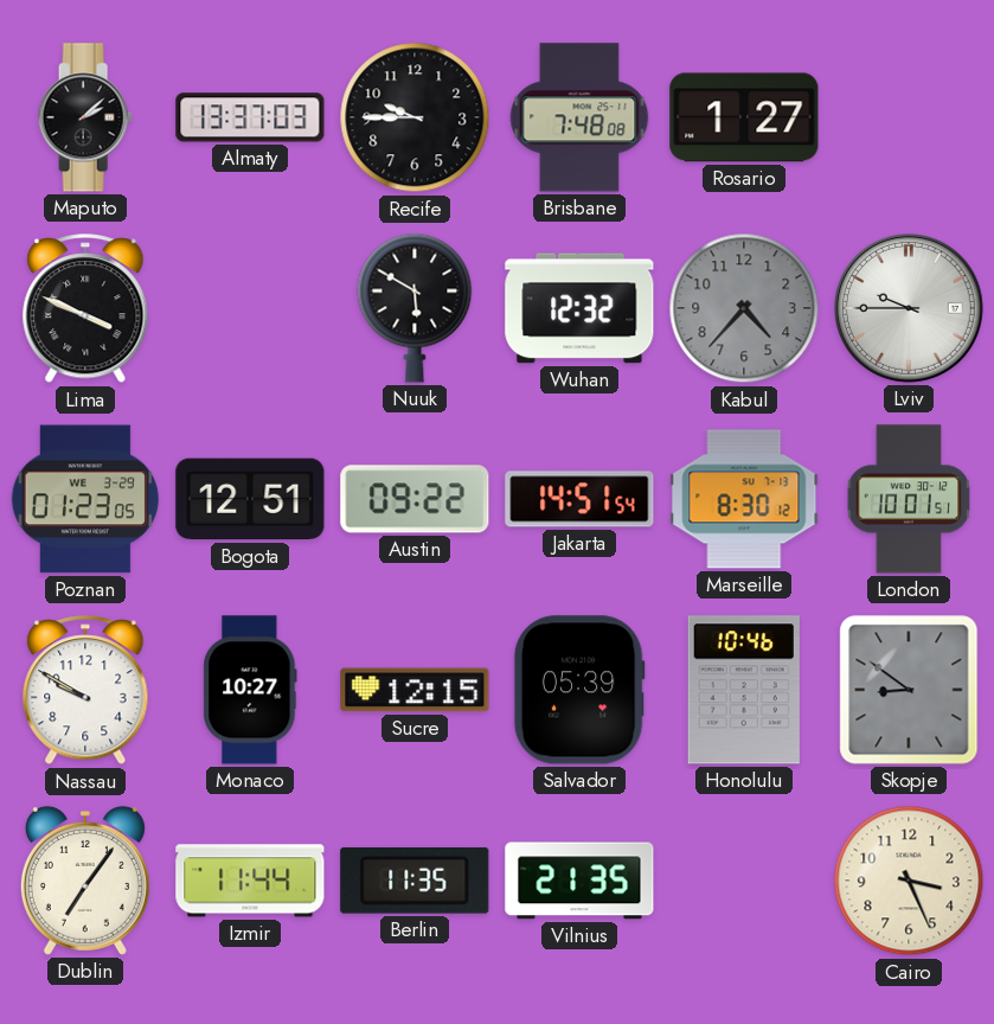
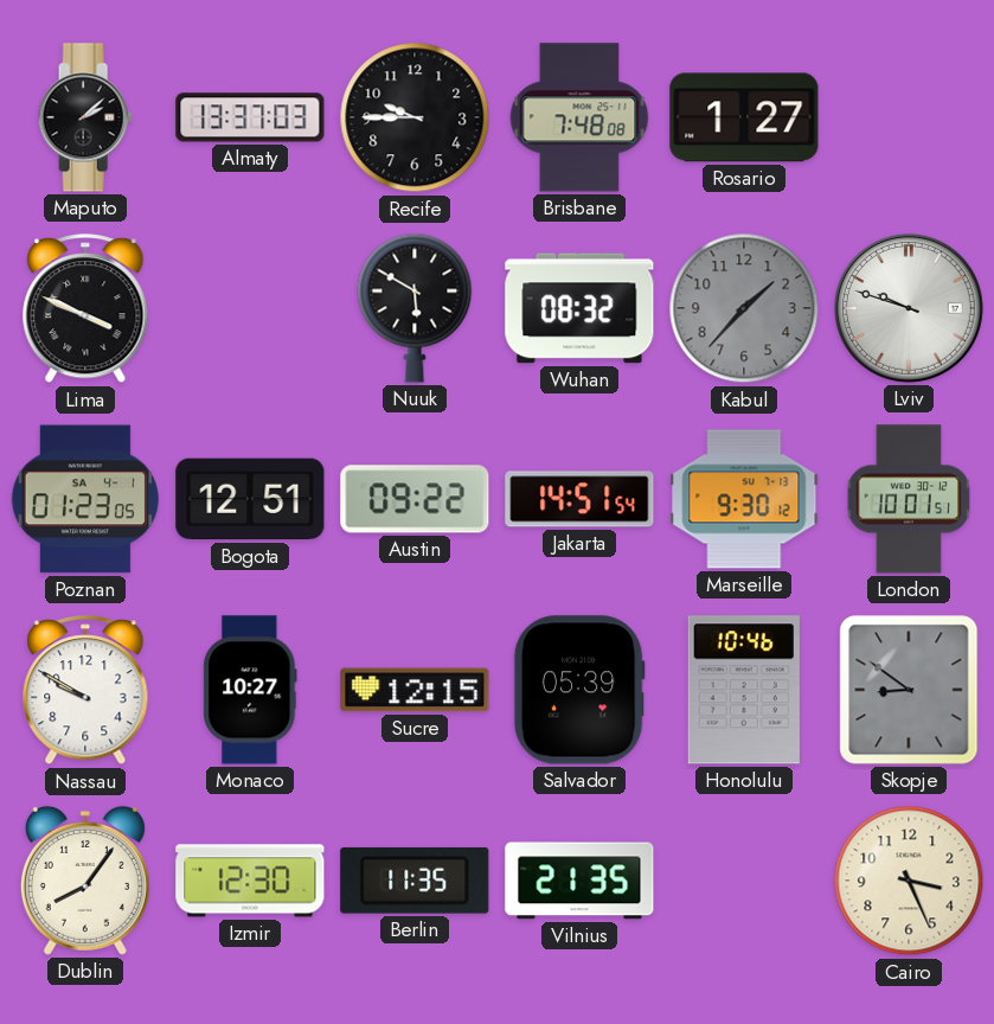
Wuhan: 12:32 -> 08:32
Kabul: 4:37 -> 1:37
Lviv: 9:45 -> 9:48
Poznan date: WE 3-29 -> SA 4-1
Marseille: 8:30 -> 9:30
Dublin: 7:06 -> 8:06
Izmir: 11:44 -> 12:30
